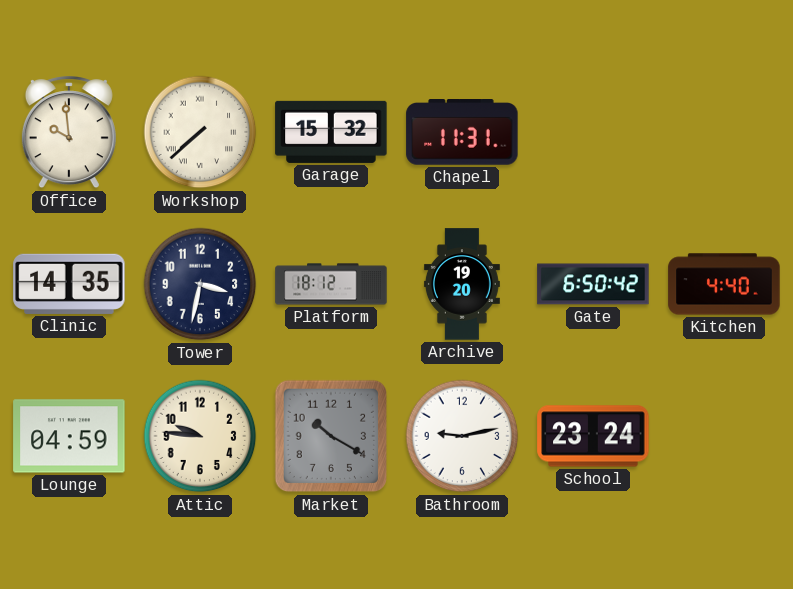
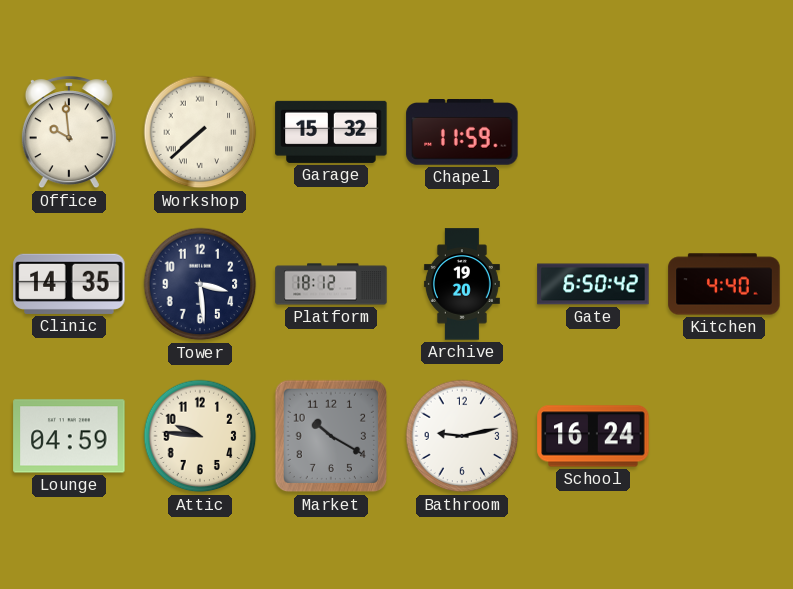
Chapel: 11:31 -> 11:59
Tower: 3:32 -> 3:29
School: 23:24 -> 16:24
